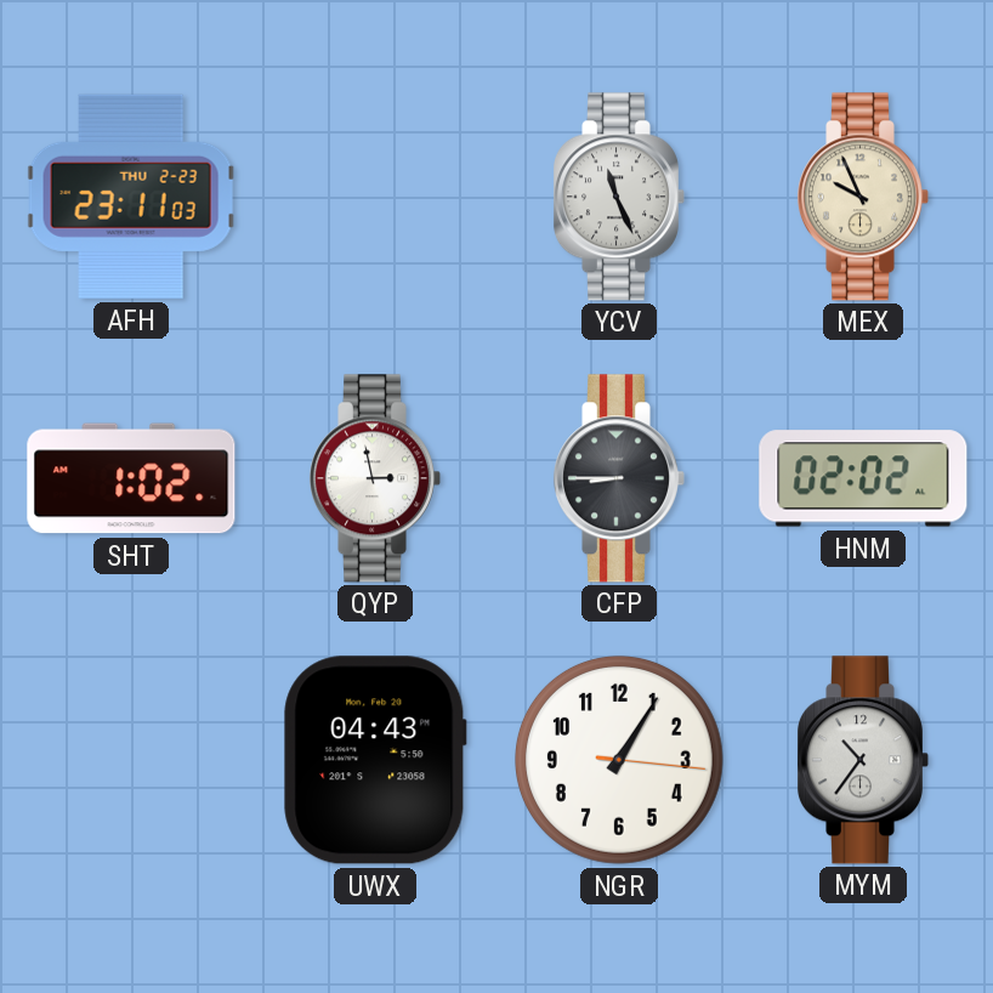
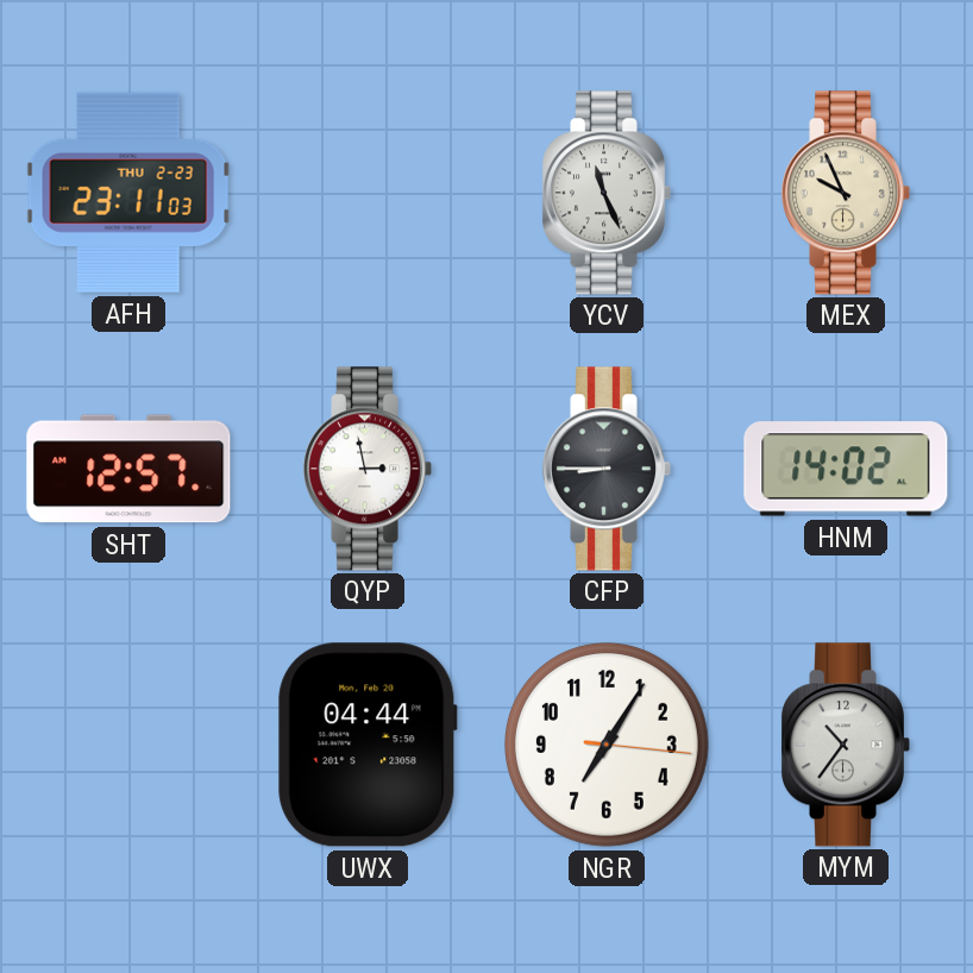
SHT: 1:02 -> 12:57
HNM: 02:02 -> 14:02
UWX: 04:43 -> 04:44
NGR: 1:05 -> 7:05
